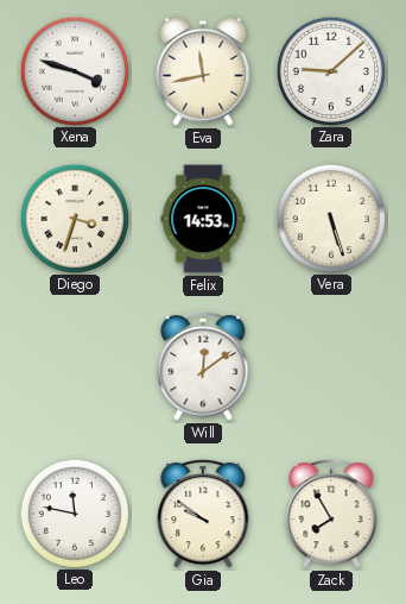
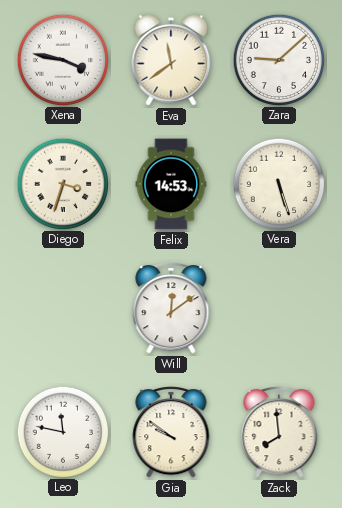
Xena: 3:48 -> 3:47
Eva: 11:43 -> 11:39
Zack: 7:55 -> 7:59
